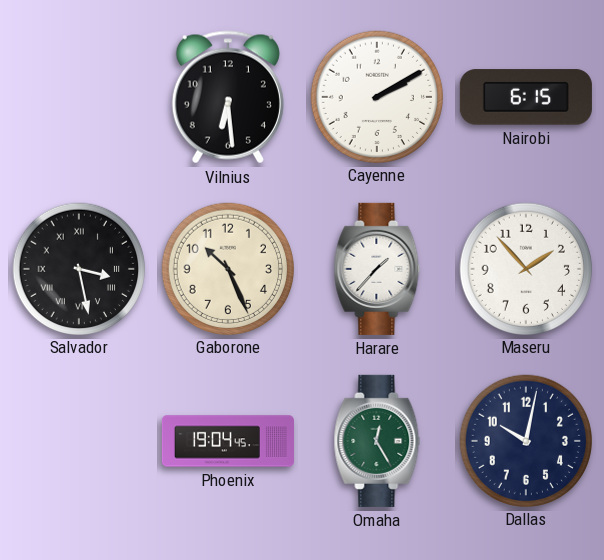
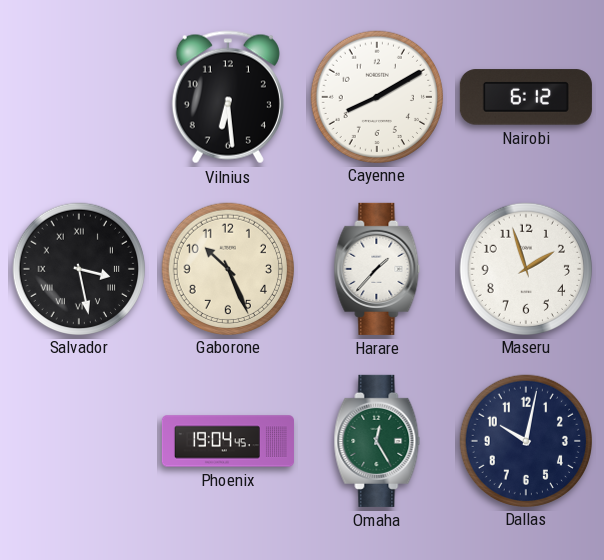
Cayenne: 2:10 -> 8:10
Nairobi: 6:15 -> 6:12
Maseru: 1:53 -> 1:57
